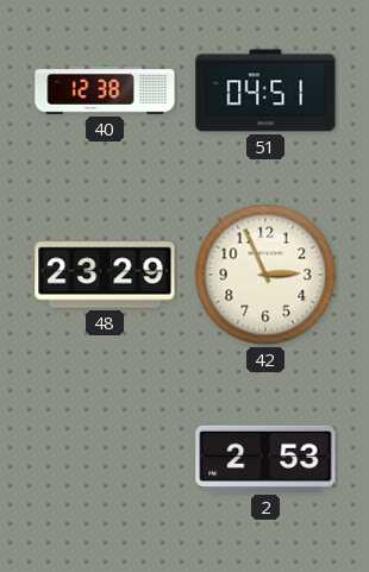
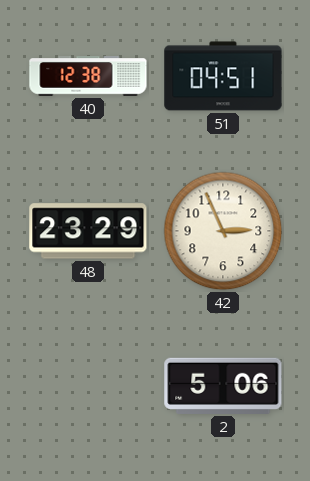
2: 2:53 -> 5:06
